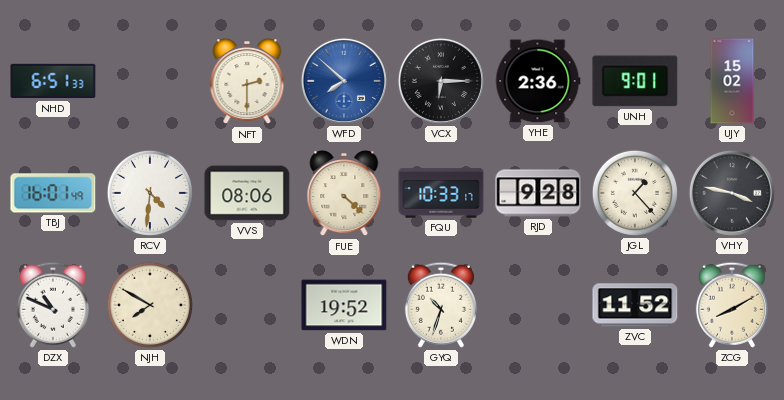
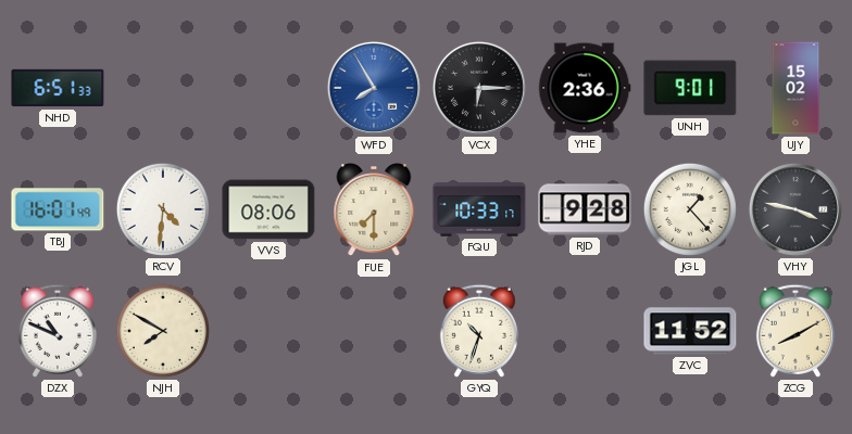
NFT: 2:30 -> none
WFD: 7:52 -> 7:55
FUE: 4:22 -> 7:30
WDN: 19:52 -> none
